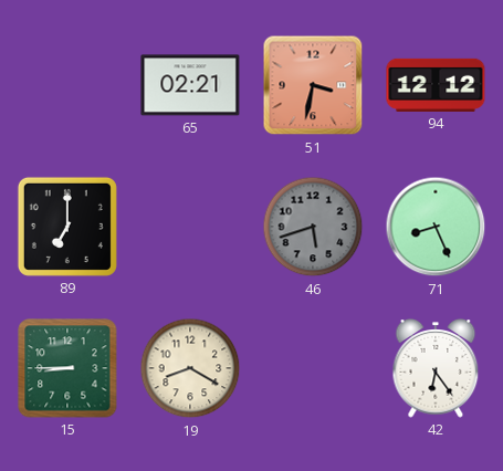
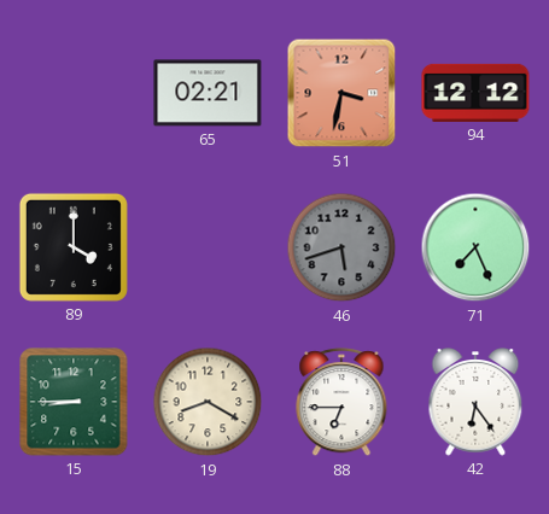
89: 7:00 -> 4:00
71: 8:26 -> 7:26
88: none -> 6:45
